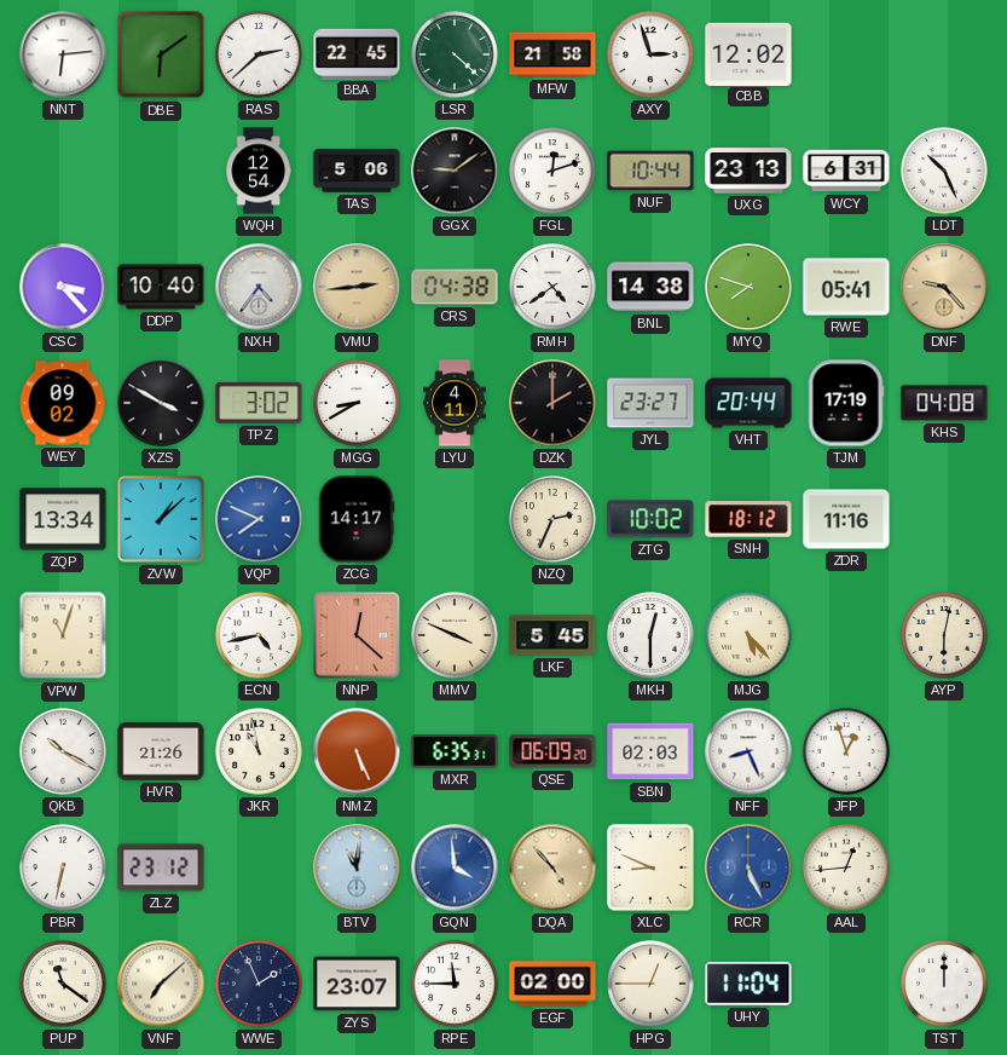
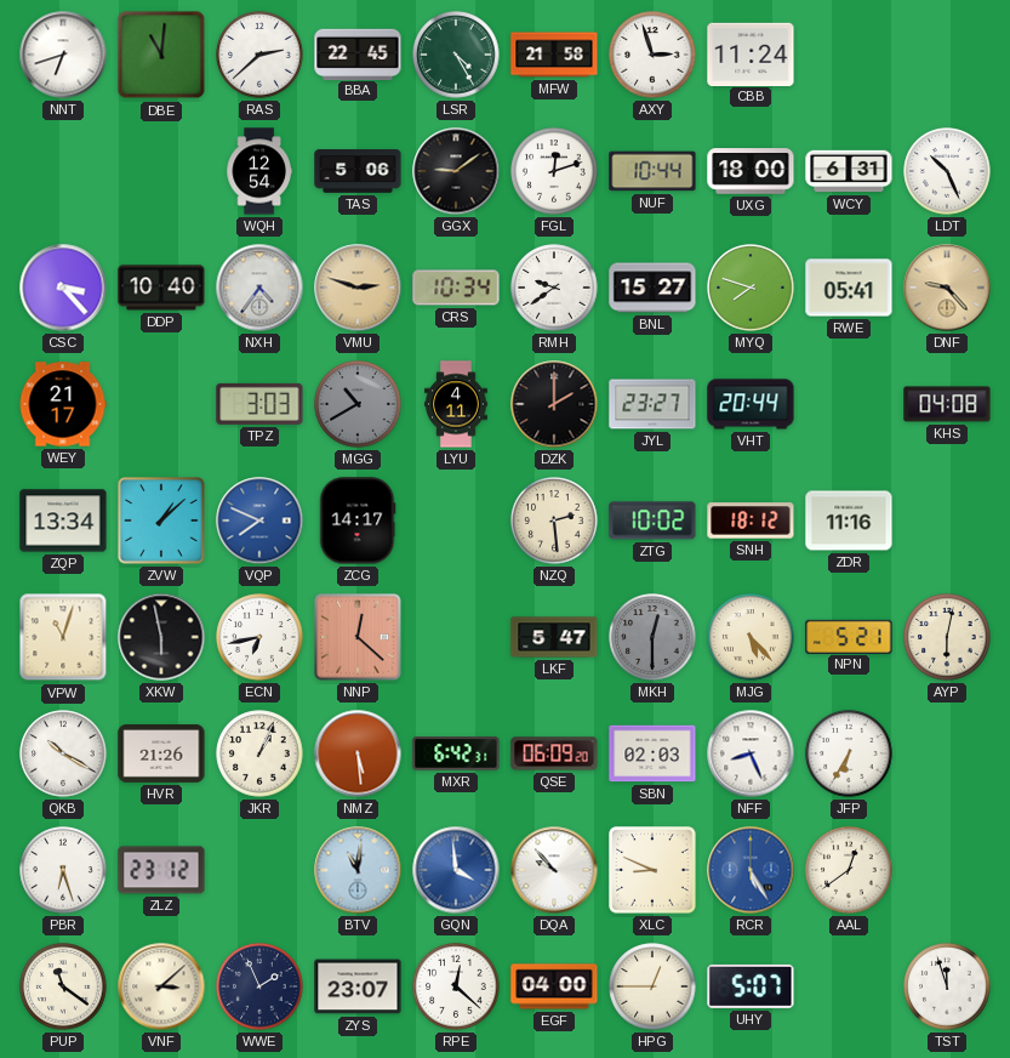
NNT: 6:14 -> 6:42
DBE: 6:09 -> 11:01
LSR: 4:22 -> 4:25
CBB: 12:02 -> 11:24
UXG: 23:13 -> 18:00
VMU: 2:44 -> 2:48
CRS: 04:38 -> 10:34
RMH: 4:39 -> 9:39
BNL: 14:38 -> 15:27
WEY: 09:02 -> 21:17
XZS: 3:50 -> none
TPZ: 3:02 -> 3:03
MGG: 8:40 -> 10:40
MGG dial: white -> grey
TJM: 17:19 -> none
NZQ: 2:34 -> 2:29
XKW: none -> 5:58
ECN: 4:43 -> 6:43
MMV: 3:49 -> none
LKF: 5:45 -> 5:47
MKH dial: white -> grey
NPN: none -> 5:21
JKR: 10:58 -> 1:04
NMZ: 5:26 -> 5:29
MXR: 6:35 -> 6:42
JFP: 12:57 -> 6:35
PBR: 6:32 -> 6:27
DQA: 4:53 -> 9:53
DQA dial: champagne -> white
RCR: 5:26 -> 5:25
AAL: 12:44 -> 12:39
VNF: 7:08 -> 3:08
RPE: 11:45 -> 12:22
EGF: 02:00 -> 04:00
UHY: 11:04 -> 5:07
TST: 12:00 -> 11:57
